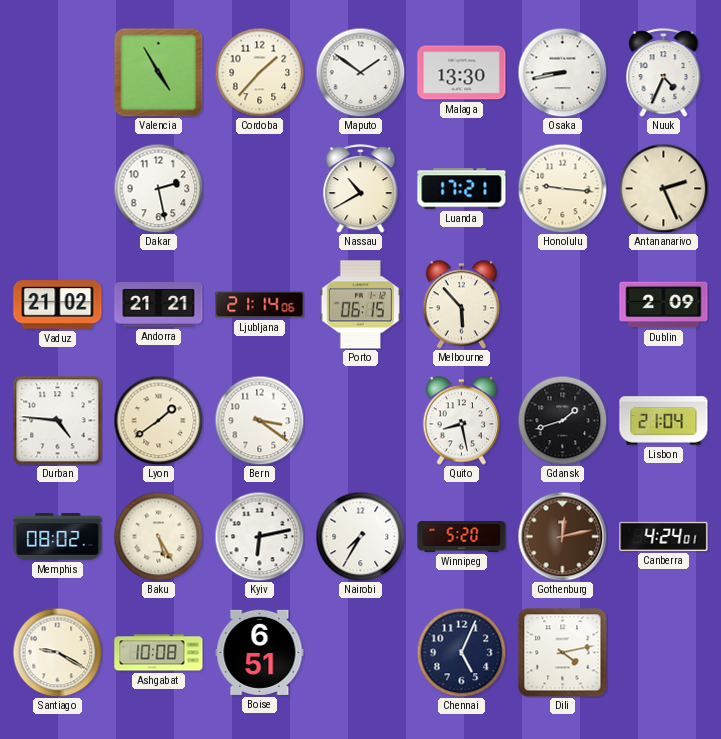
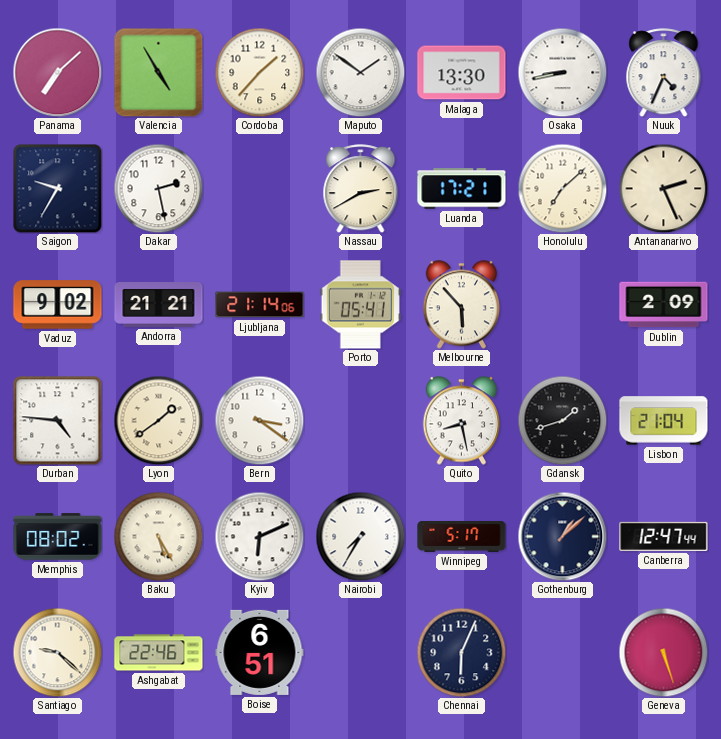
Panama: none -> 7:08
Saigon: none -> 9:35
Nassau: 10:40 -> 2:40
Honolulu: 9:16 -> 7:08
Vaduz: 21:02 -> 9:02
Porto: 06:15 -> 05:41
Kyiv: 6:13 -> 6:11
Winnipeg: 5:20 -> 5:17
Gothenburg: 12:13 -> 1:08
Gothenburg dial: brown -> navy
Canberra: 4:24 -> 12:47
Santiago: 9:20 -> 9:22
Ashgabat: 10:08 -> 22:46
Chennai: 5:04 -> 6:04
Dili: 4:13 -> none
Geneva: none -> 5:27
